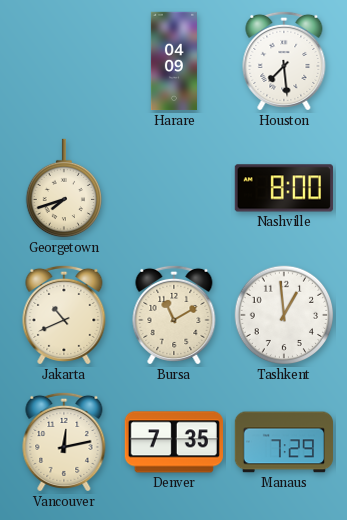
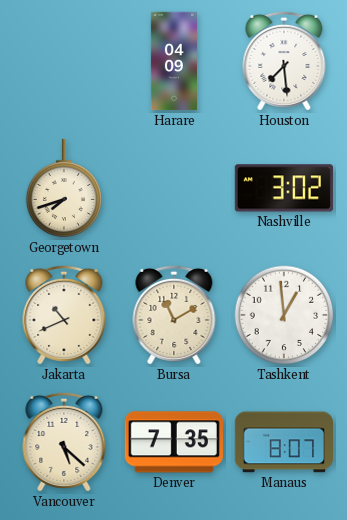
Nashville: 8:00 -> 3:02
Vancouver: 12:13 -> 5:22
Manaus: 7:29 -> 8:07
